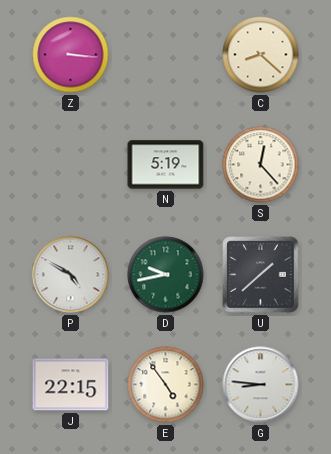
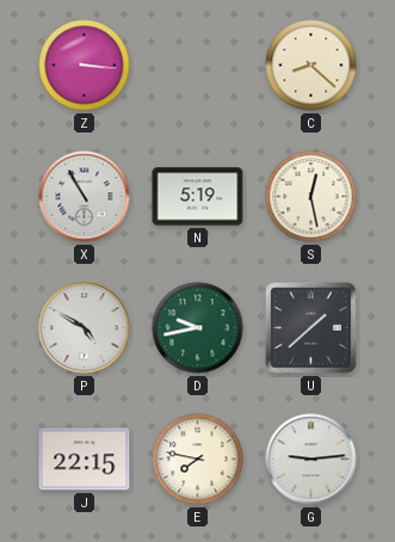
X: none -> 10:55
S: 12:23 -> 12:28
E: 4:54 -> 7:47
G: 8:46 -> 9:14
